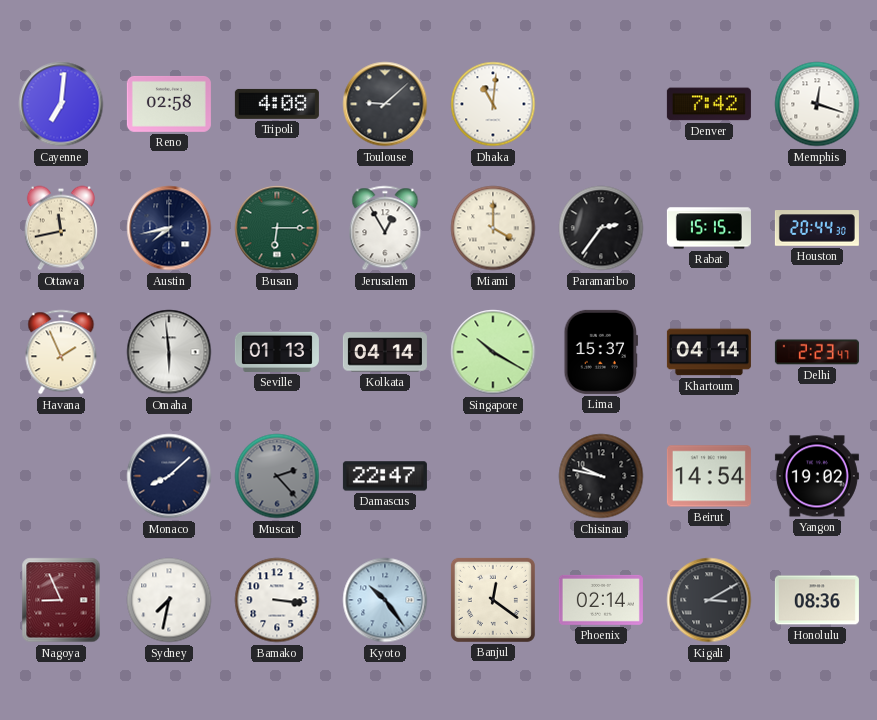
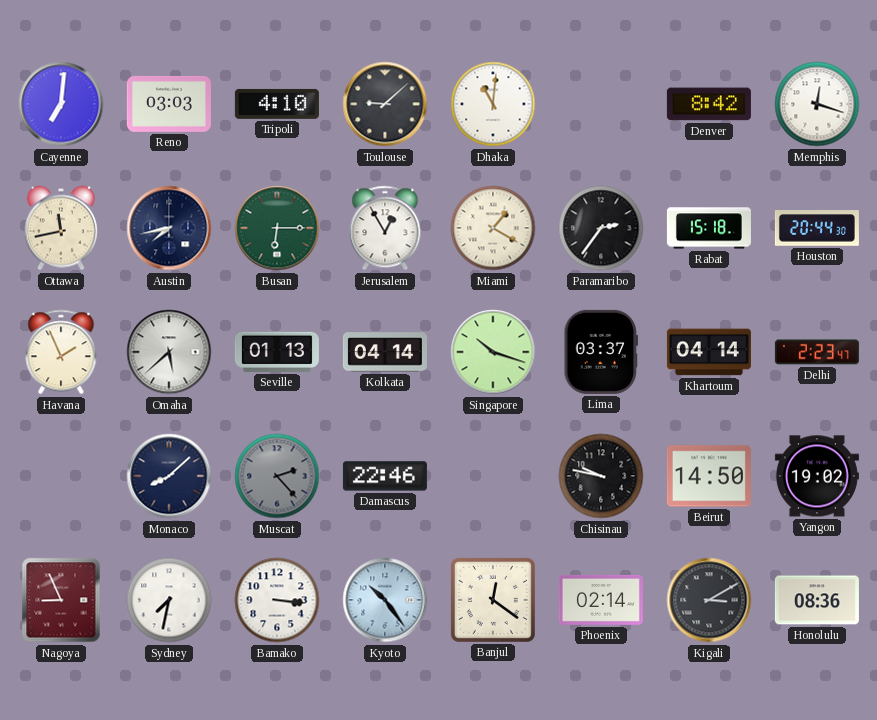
Reno: 02:58 -> 03:03
Tripoli: 4:08 -> 4:10
Denver: 7:42 -> 8:42
Miami: 4:00 -> 1:20
Rabat: 15:15 -> 15:18
Omaha: 5:59 -> 5:38
Singapore: 10:20 -> 10:18
Lima: 15:37 -> 03:37
Damascus: 22:47 -> 22:46
Beirut: 14:54 -> 14:50
